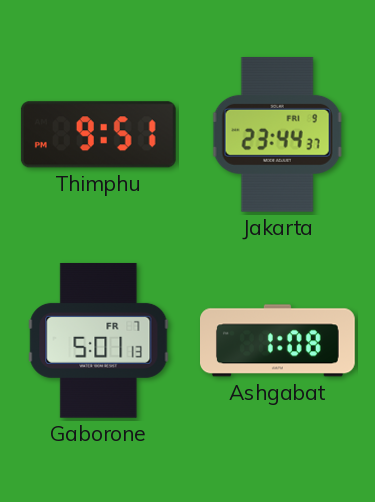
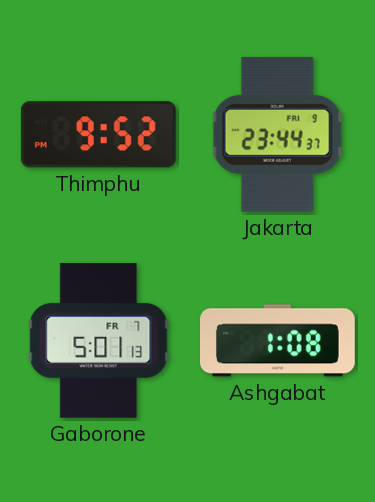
Thimphu: 9:51 -> 9:52
